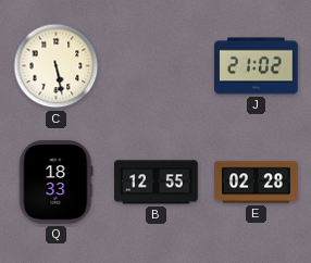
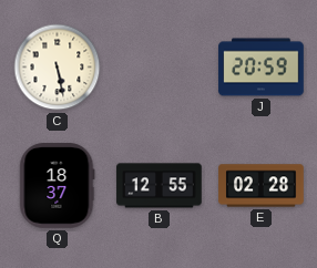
J: 21:02 -> 20:59
Q: 18:33 -> 18:37
